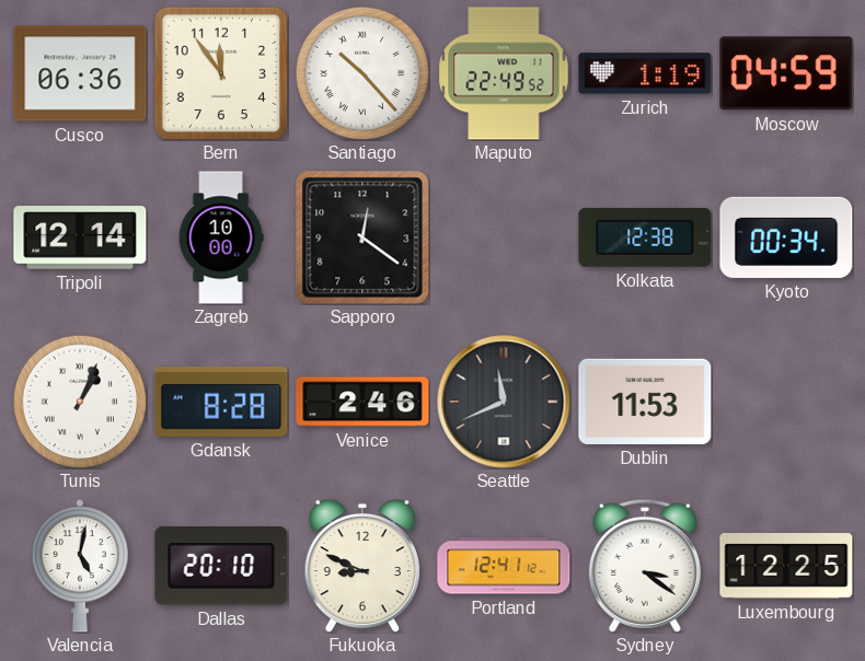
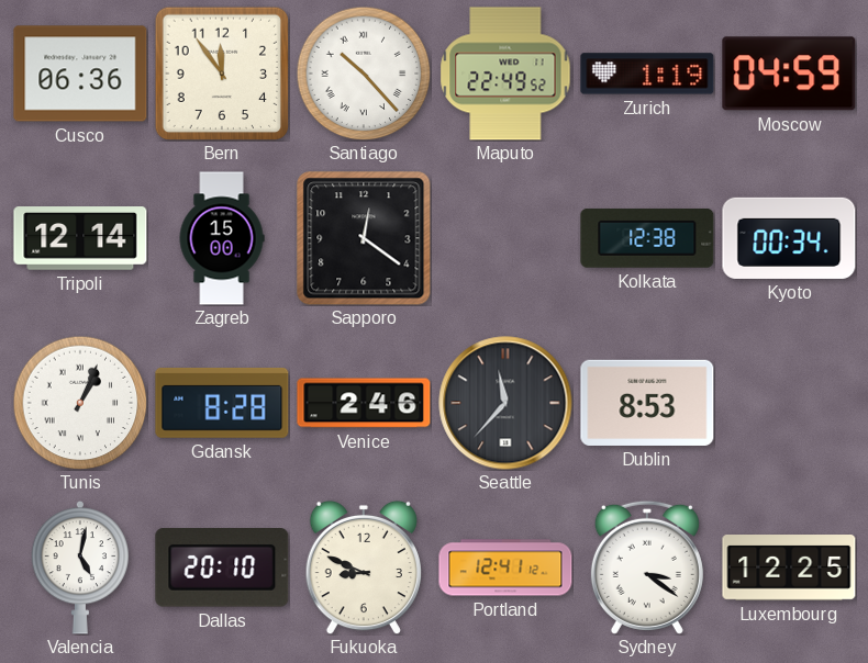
Zagreb: 10:00 -> 15:00
Seattle: 11:41 -> 11:37
Dublin: 11:53 -> 8:53
